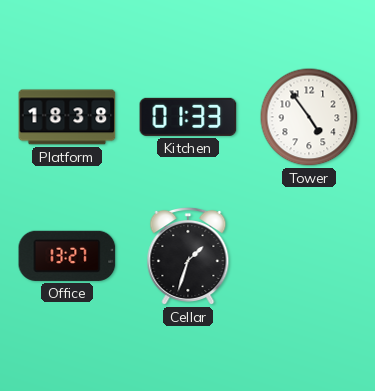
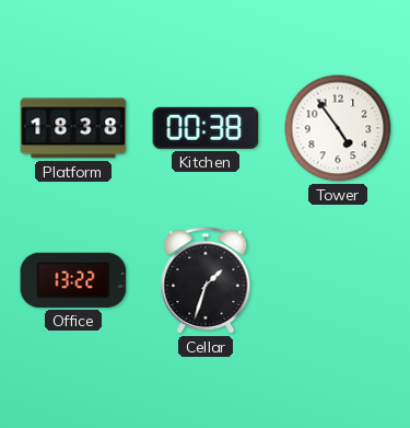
Kitchen: 01:33 -> 00:38
Office: 13:27 -> 13:22
